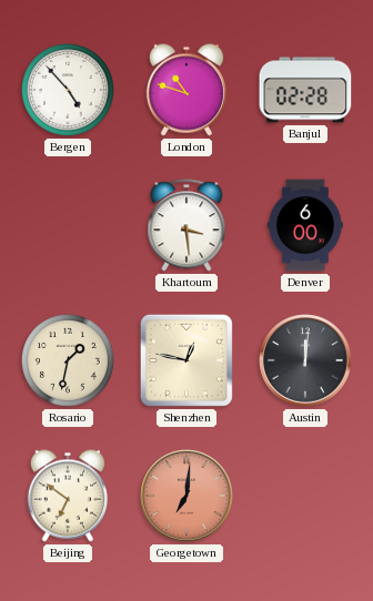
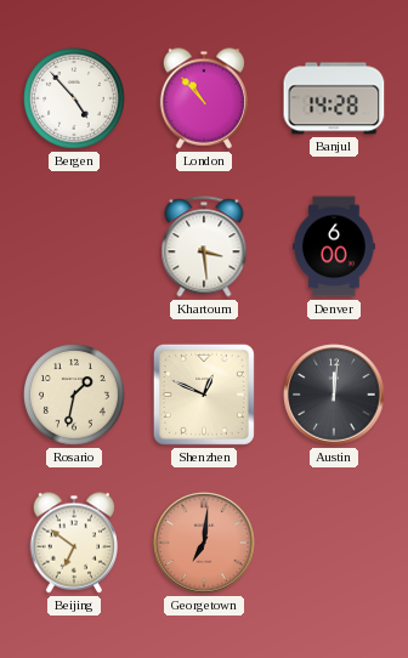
London: 10:48 -> 10:53
Banjul: 02:28 -> 14:28
Shenzhen: 12:47 -> 12:49
